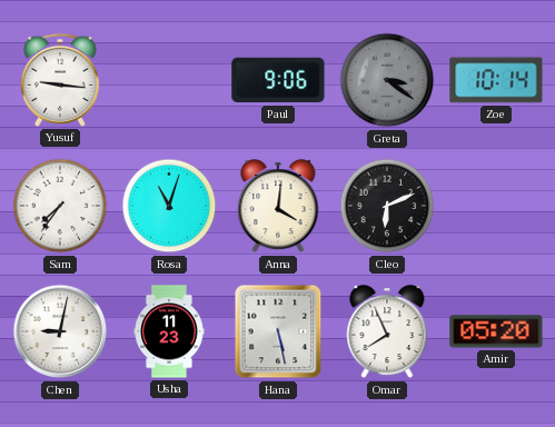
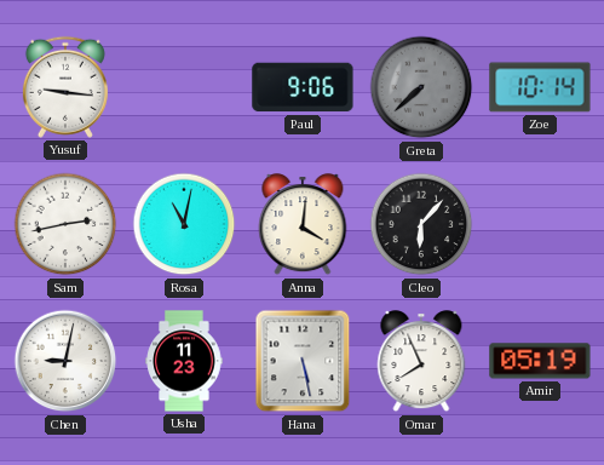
Greta: 3:21 -> 7:38
Sam: 7:36 -> 2:43
Rosa: 11:03 -> 11:02
Cleo: 6:11 -> 6:07
Amir: 05:20 -> 05:19
